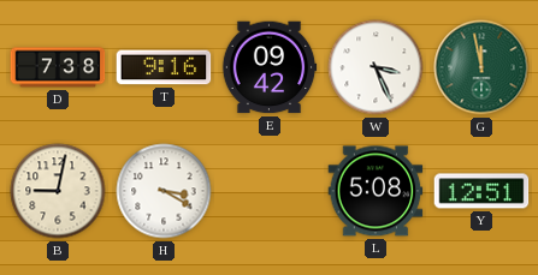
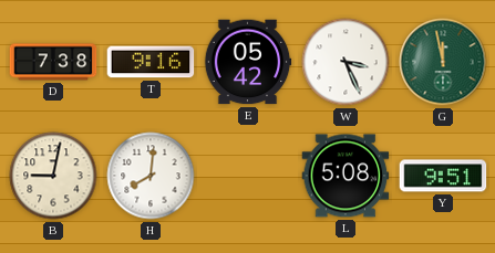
E: 09:42 -> 05:42
H: 3:20 -> 8:01
Y: 12:51 -> 9:51
